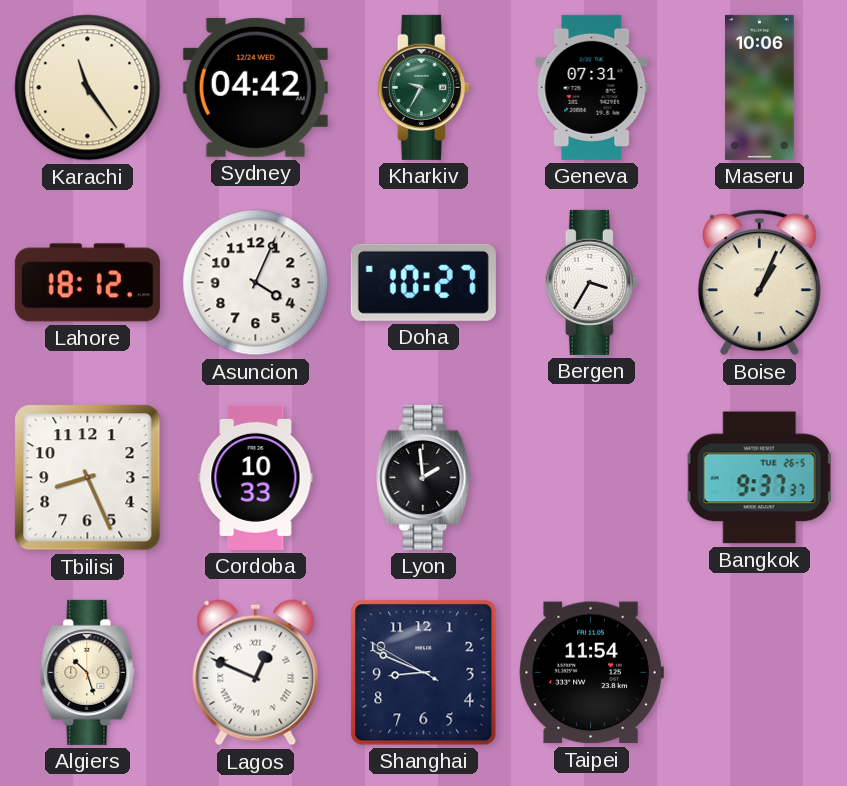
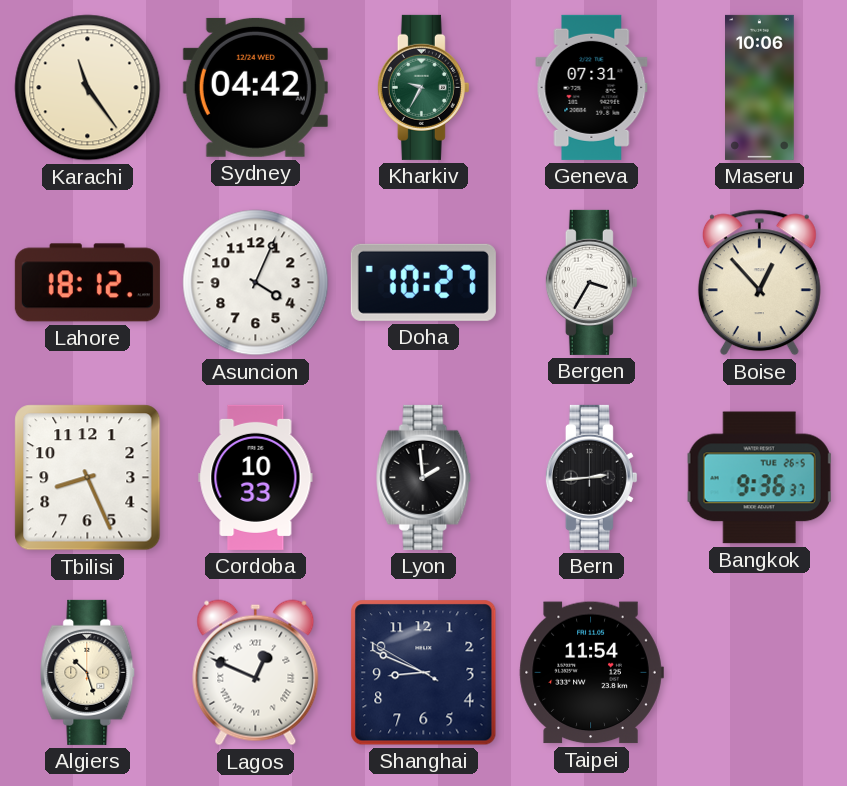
Boise: 1:04 -> 12:53
Bern: none -> 2:44
Bangkok: 9:37 -> 9:36
